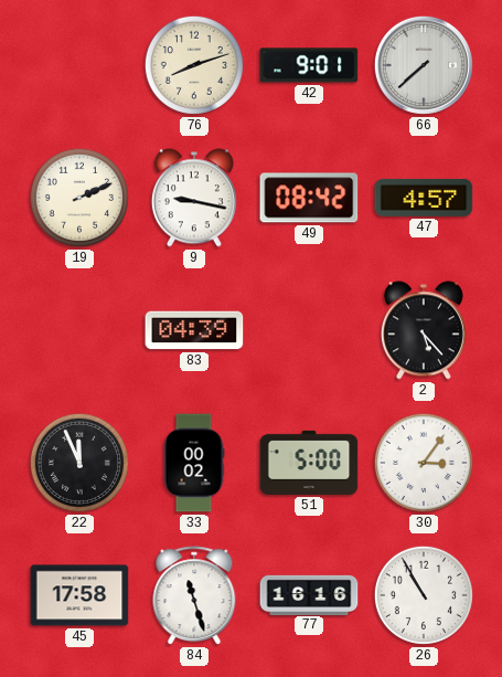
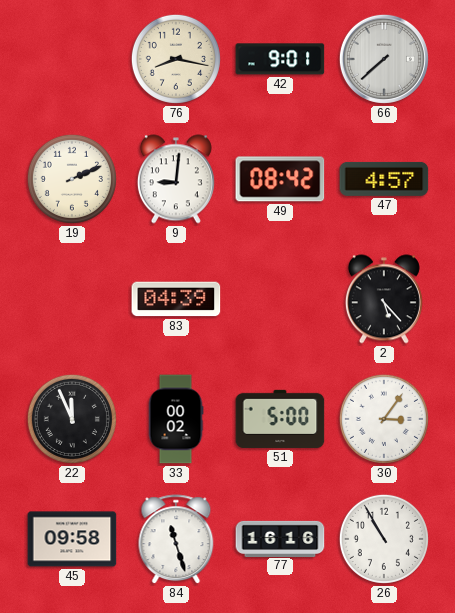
76: 8:12 -> 8:17
9: 9:17 -> 9:01
45: 17:58 -> 09:58
